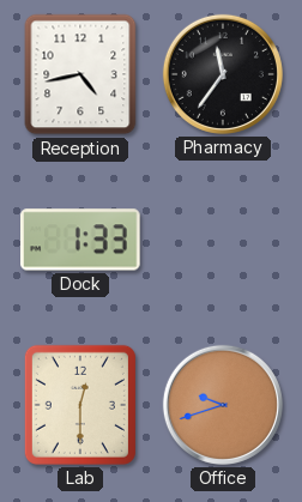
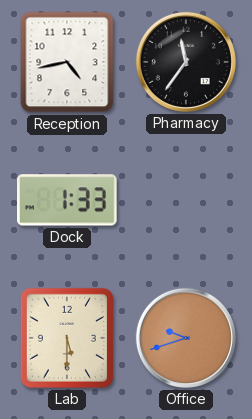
Lab: 12:30 -> 5:30
